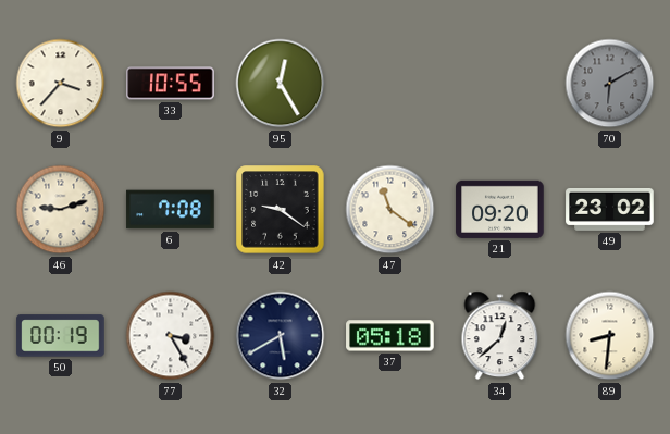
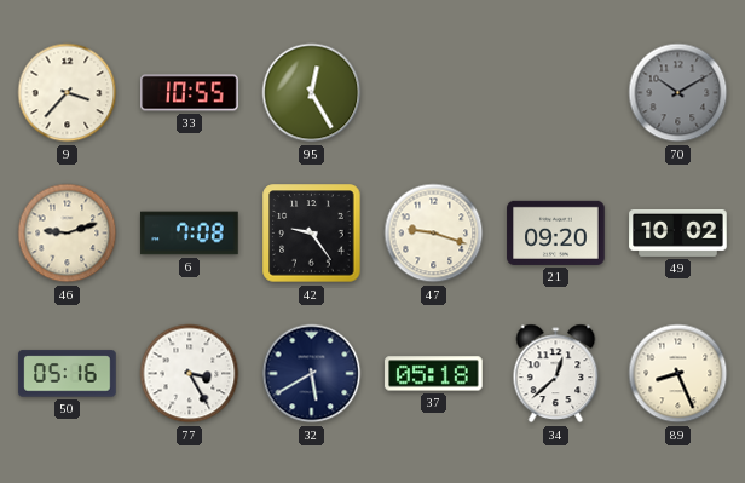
70: 6:10 -> 10:10
42: 9:21 -> 9:24
47: 11:21 -> 9:18
49: 23:02 -> 10:02
50: 00:19 -> 05:16
89: 8:31 -> 8:26
